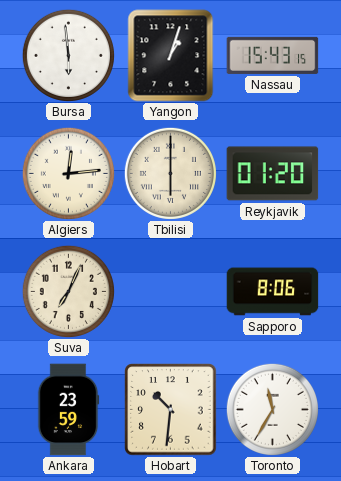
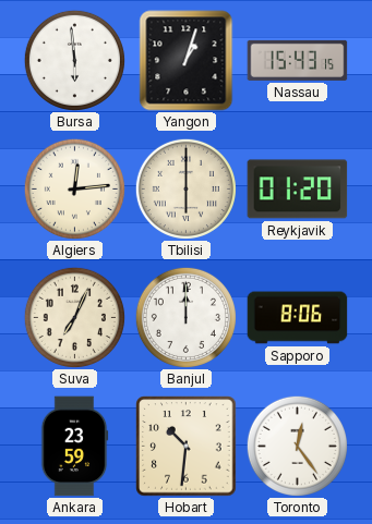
Banjul: none -> 12:00
Toronto: 11:35 -> 12:24
